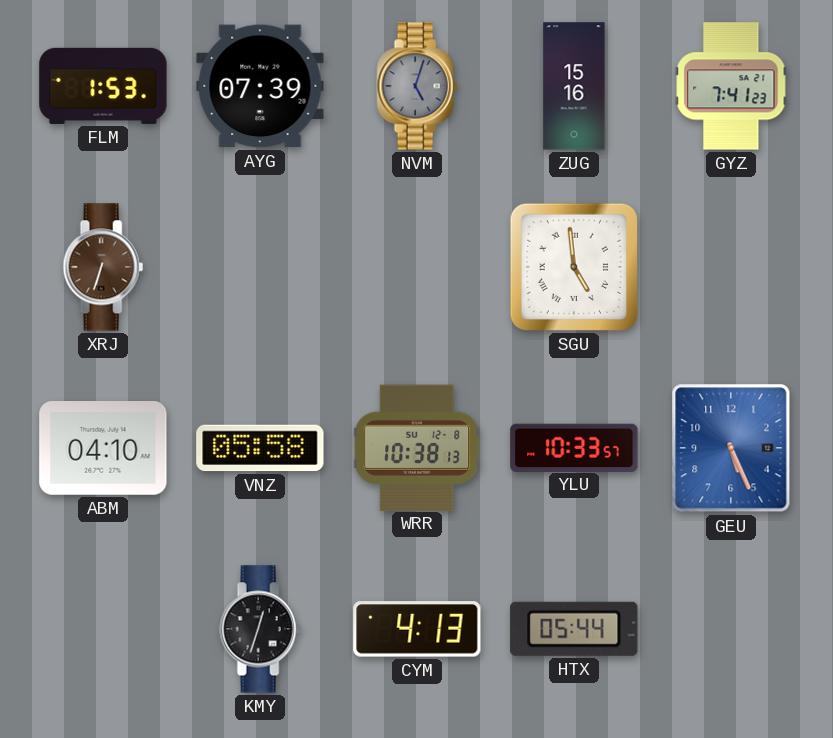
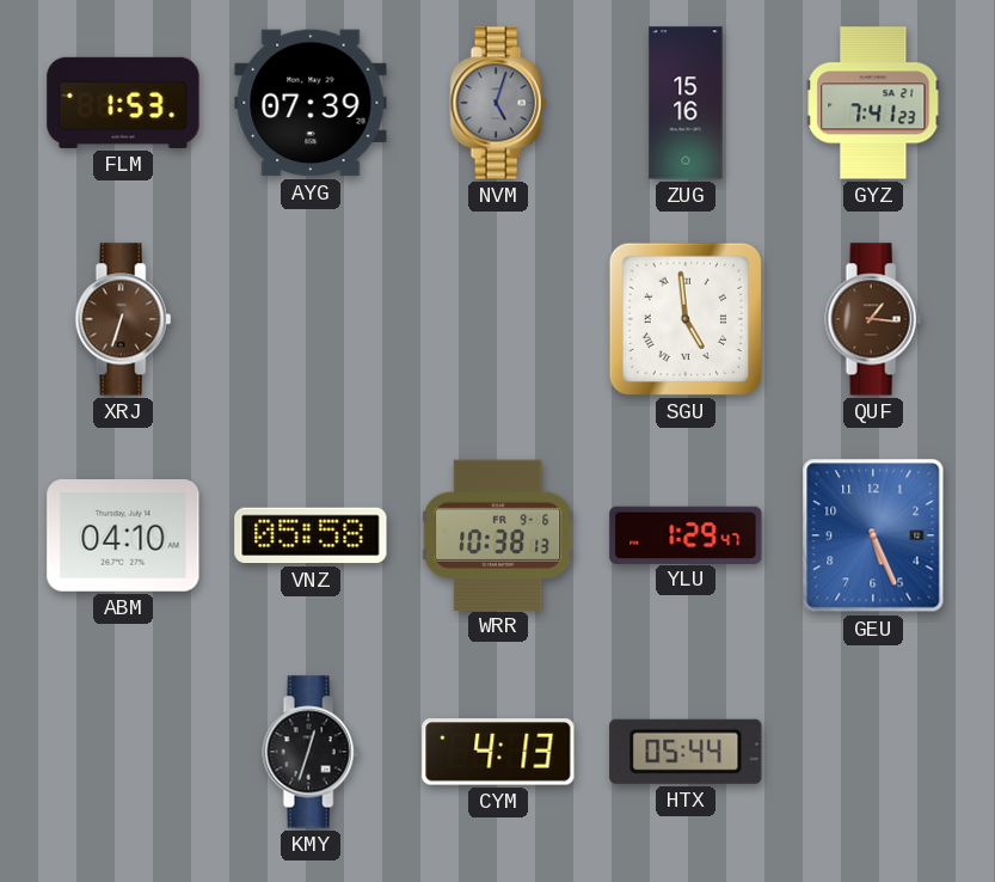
QUF: none -> 1:16
WRR date: SU 12-8 -> FR 9-6
YLU: 10:33 -> 1:29
